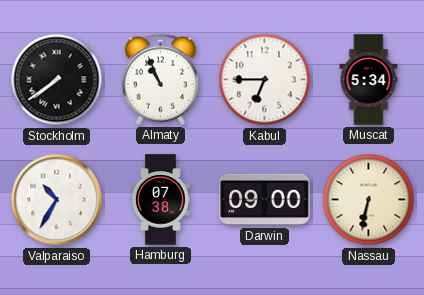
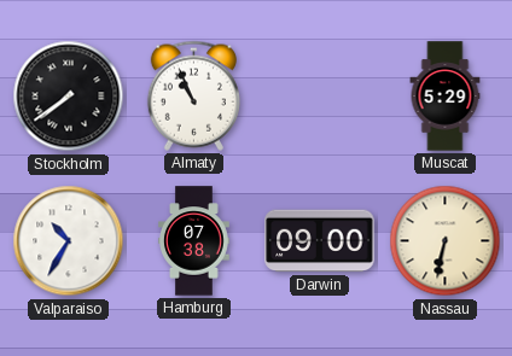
Kabul: 6:45 -> none
Muscat: 5:34 -> 5:29
